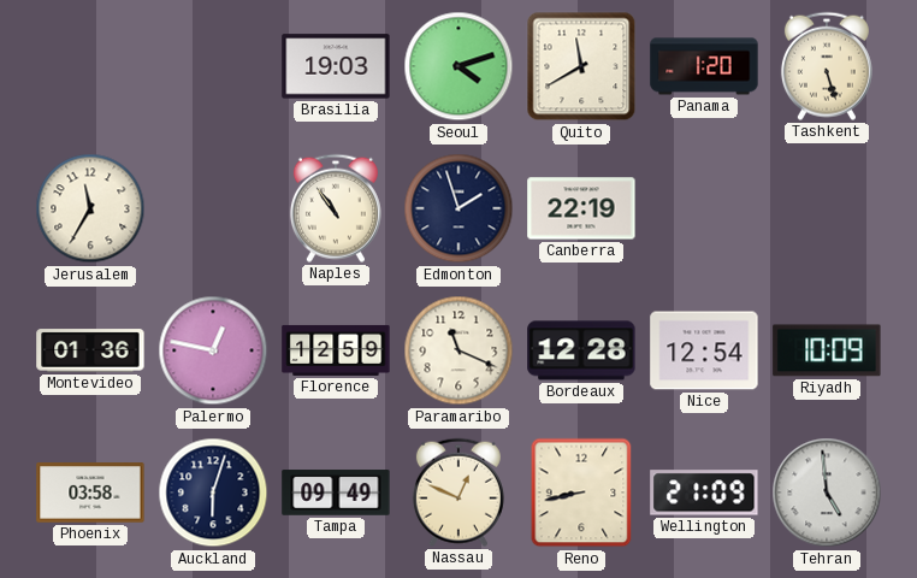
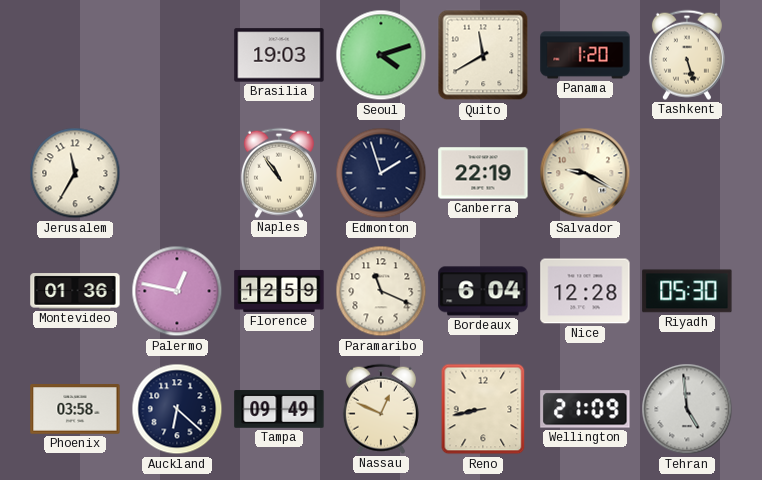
Salvador: none -> 9:20
Bordeaux: 12:28 -> 6:04
Nice: 12:54 -> 12:28
Riyadh: 10:09 -> 05:30
Auckland: 6:03 -> 6:22
